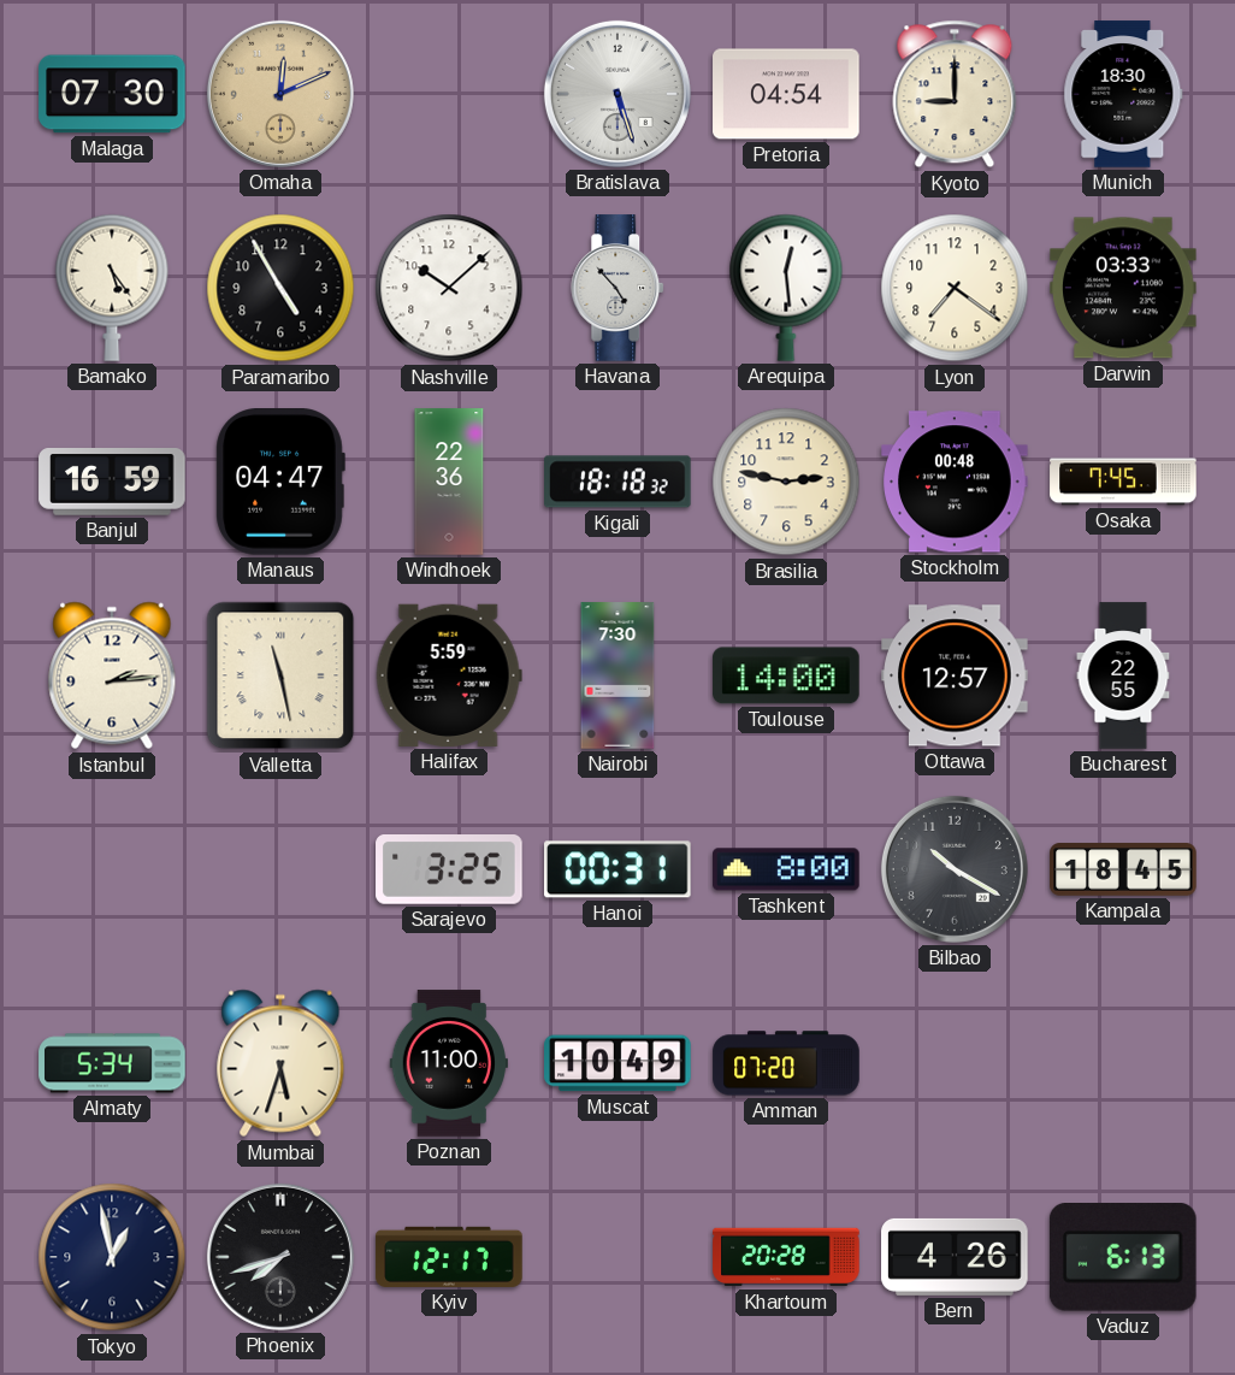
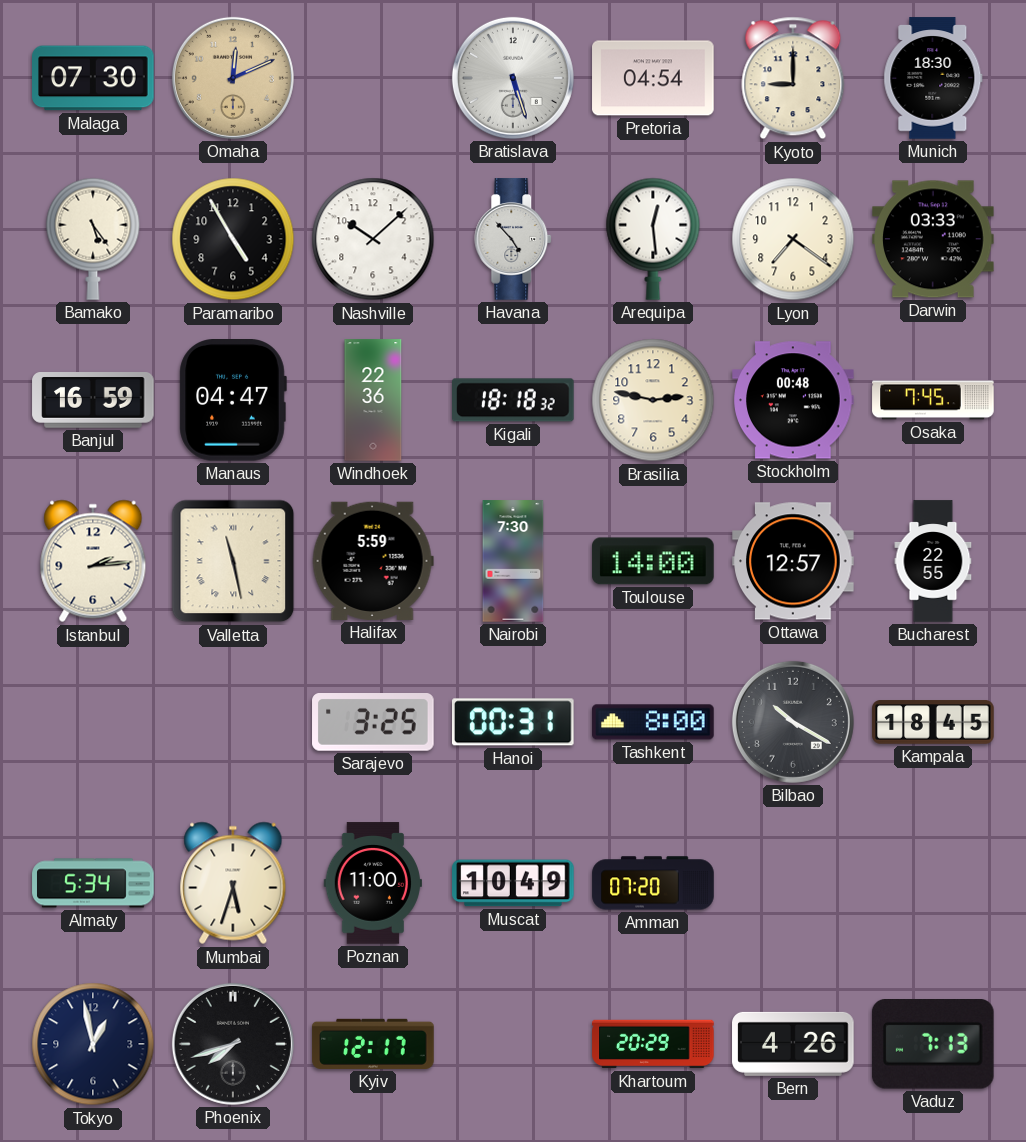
Khartoum: 20:28 -> 20:29
Vaduz: 6:13 -> 7:13
